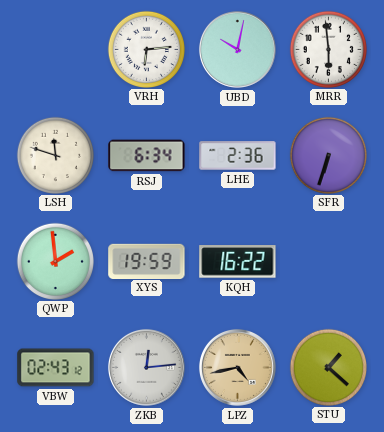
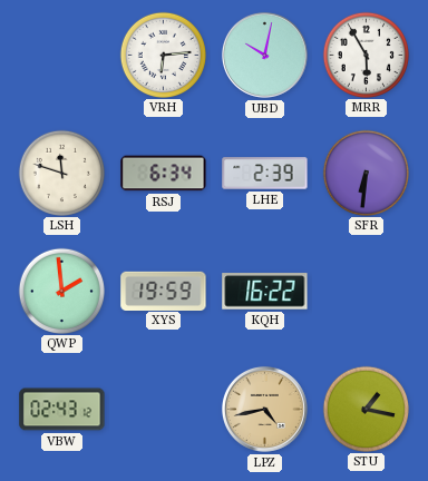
MRR: 5:59 -> 5:55
LHE: 2:36 -> 2:39
SFR: 6:33 -> 6:31
ZKB: 12:14 -> none
STU: 1:22 -> 1:17
